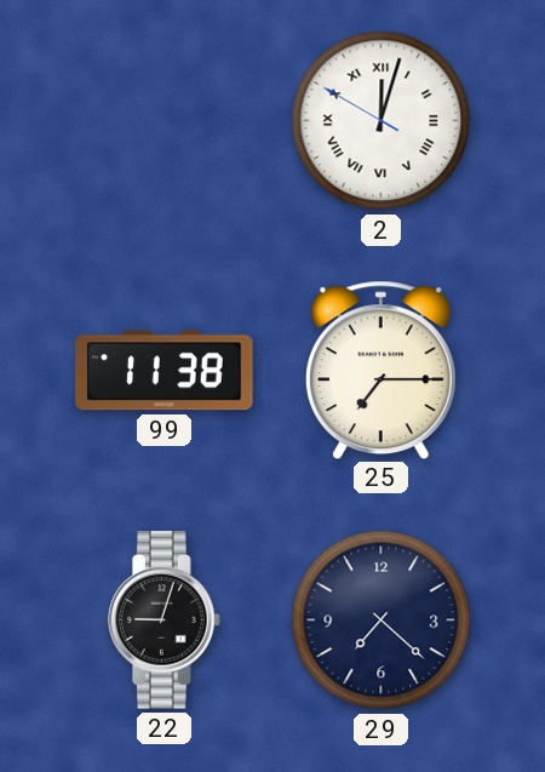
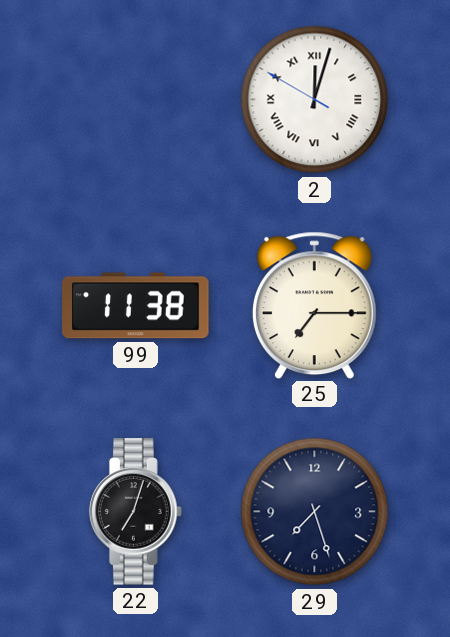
22: 9:03 -> 7:03
29: 7:22 -> 7:27
